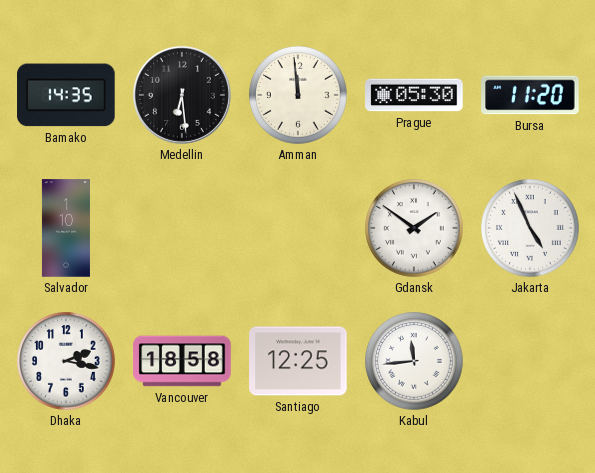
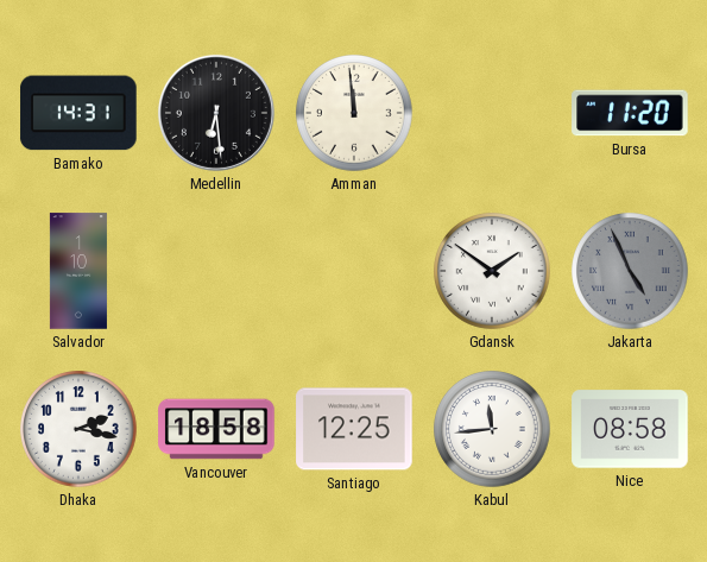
Bamako: 14:35 -> 14:31
Prague: 05:30 -> none
Jakarta dial: white -> grey
Nice: none -> 08:58
